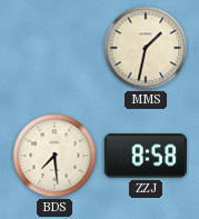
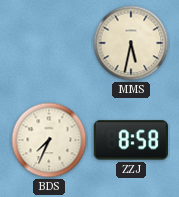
MMS: 1:32 -> 5:32
BDS: 7:29 -> 7:34
